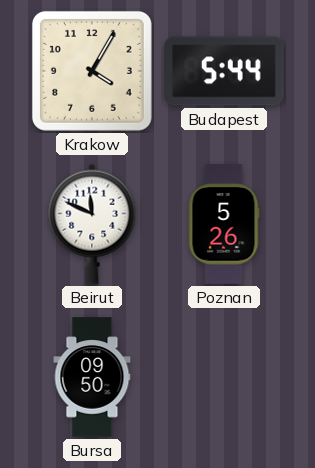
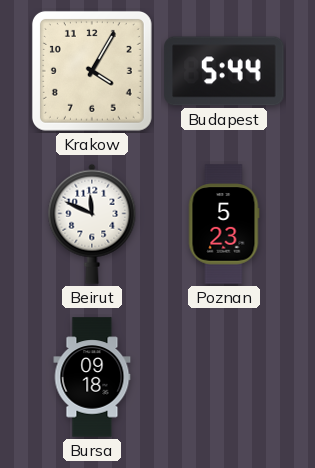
Poznan: 5:26 -> 5:23
Bursa: 09:50 -> 09:18
